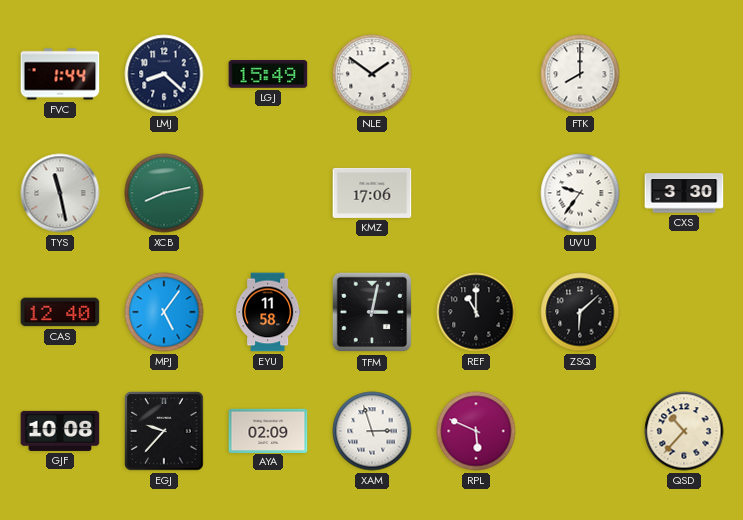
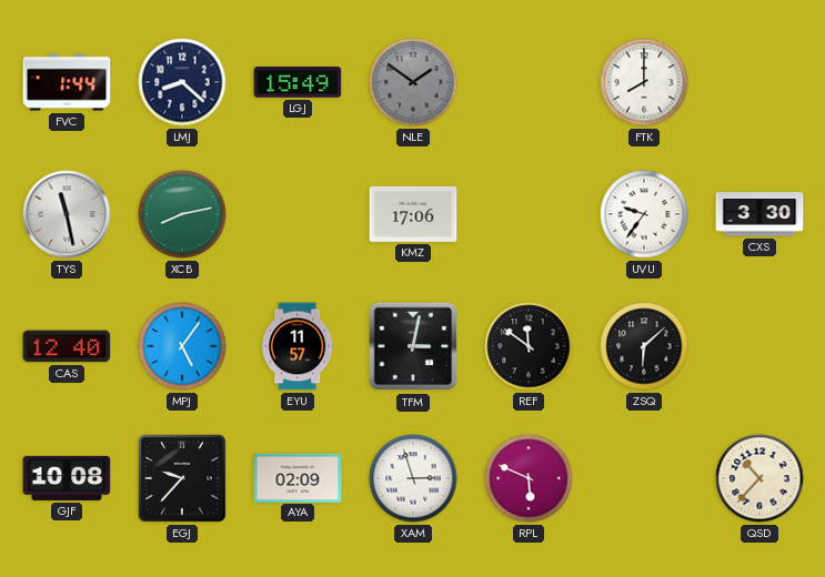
NLE dial: white -> grey
EYU: 11:58 -> 11:57
REF: 11:00 -> 11:51
